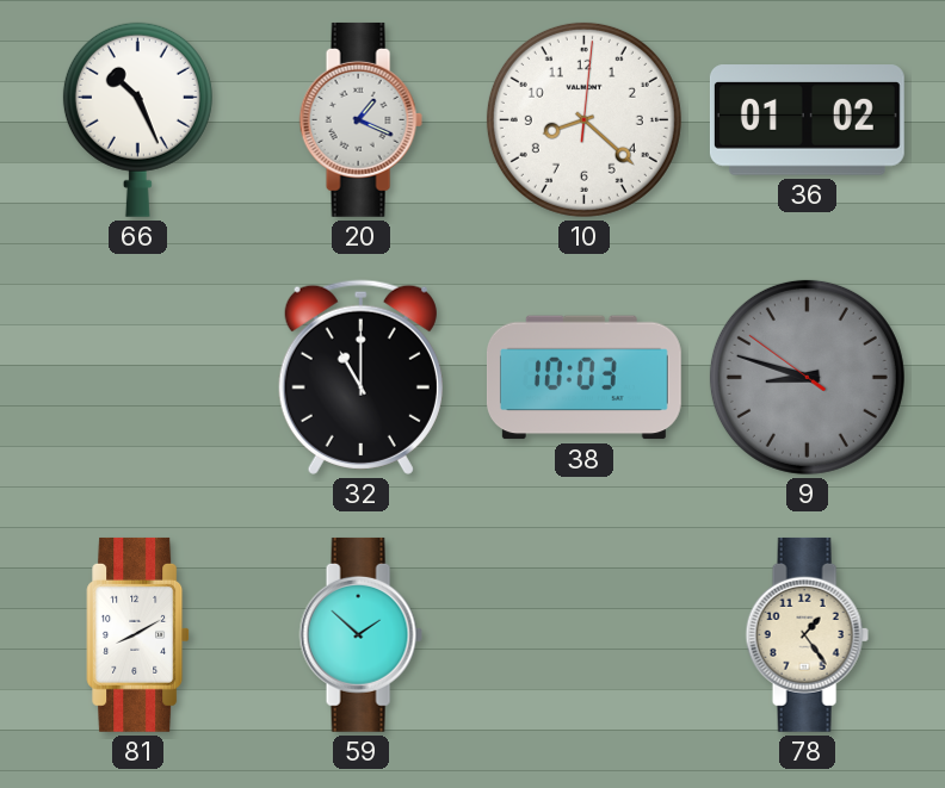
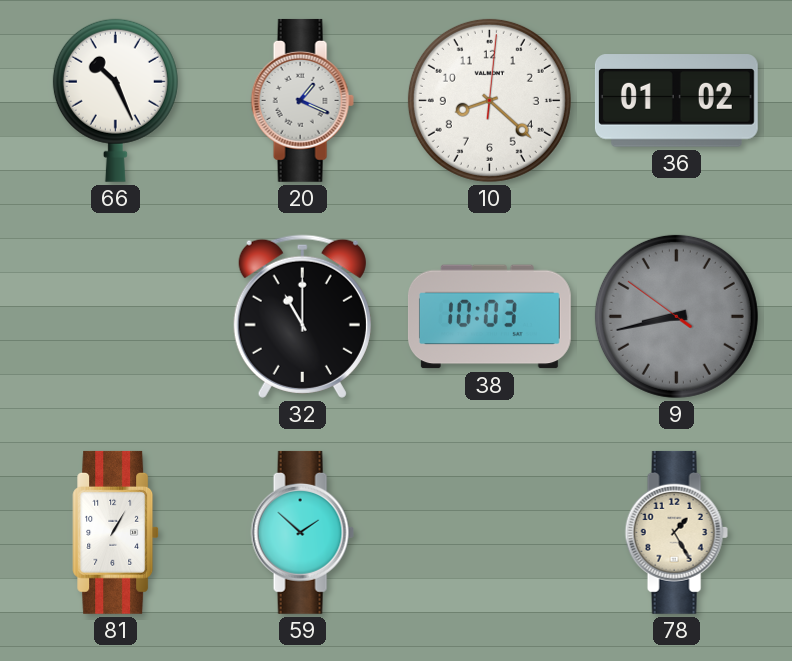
9: 8:47 -> 8:42
81: 8:10 -> 1:05
78: 1:24 -> 1:25
